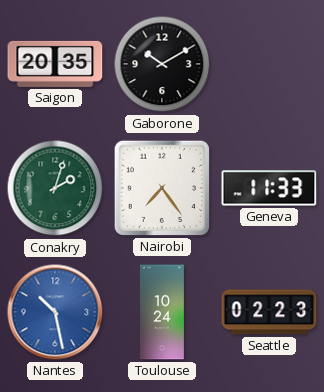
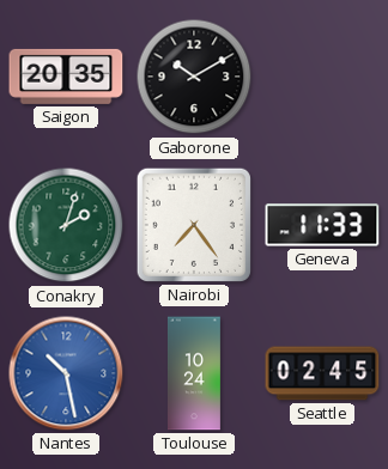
Seattle: 02:23 -> 02:45
